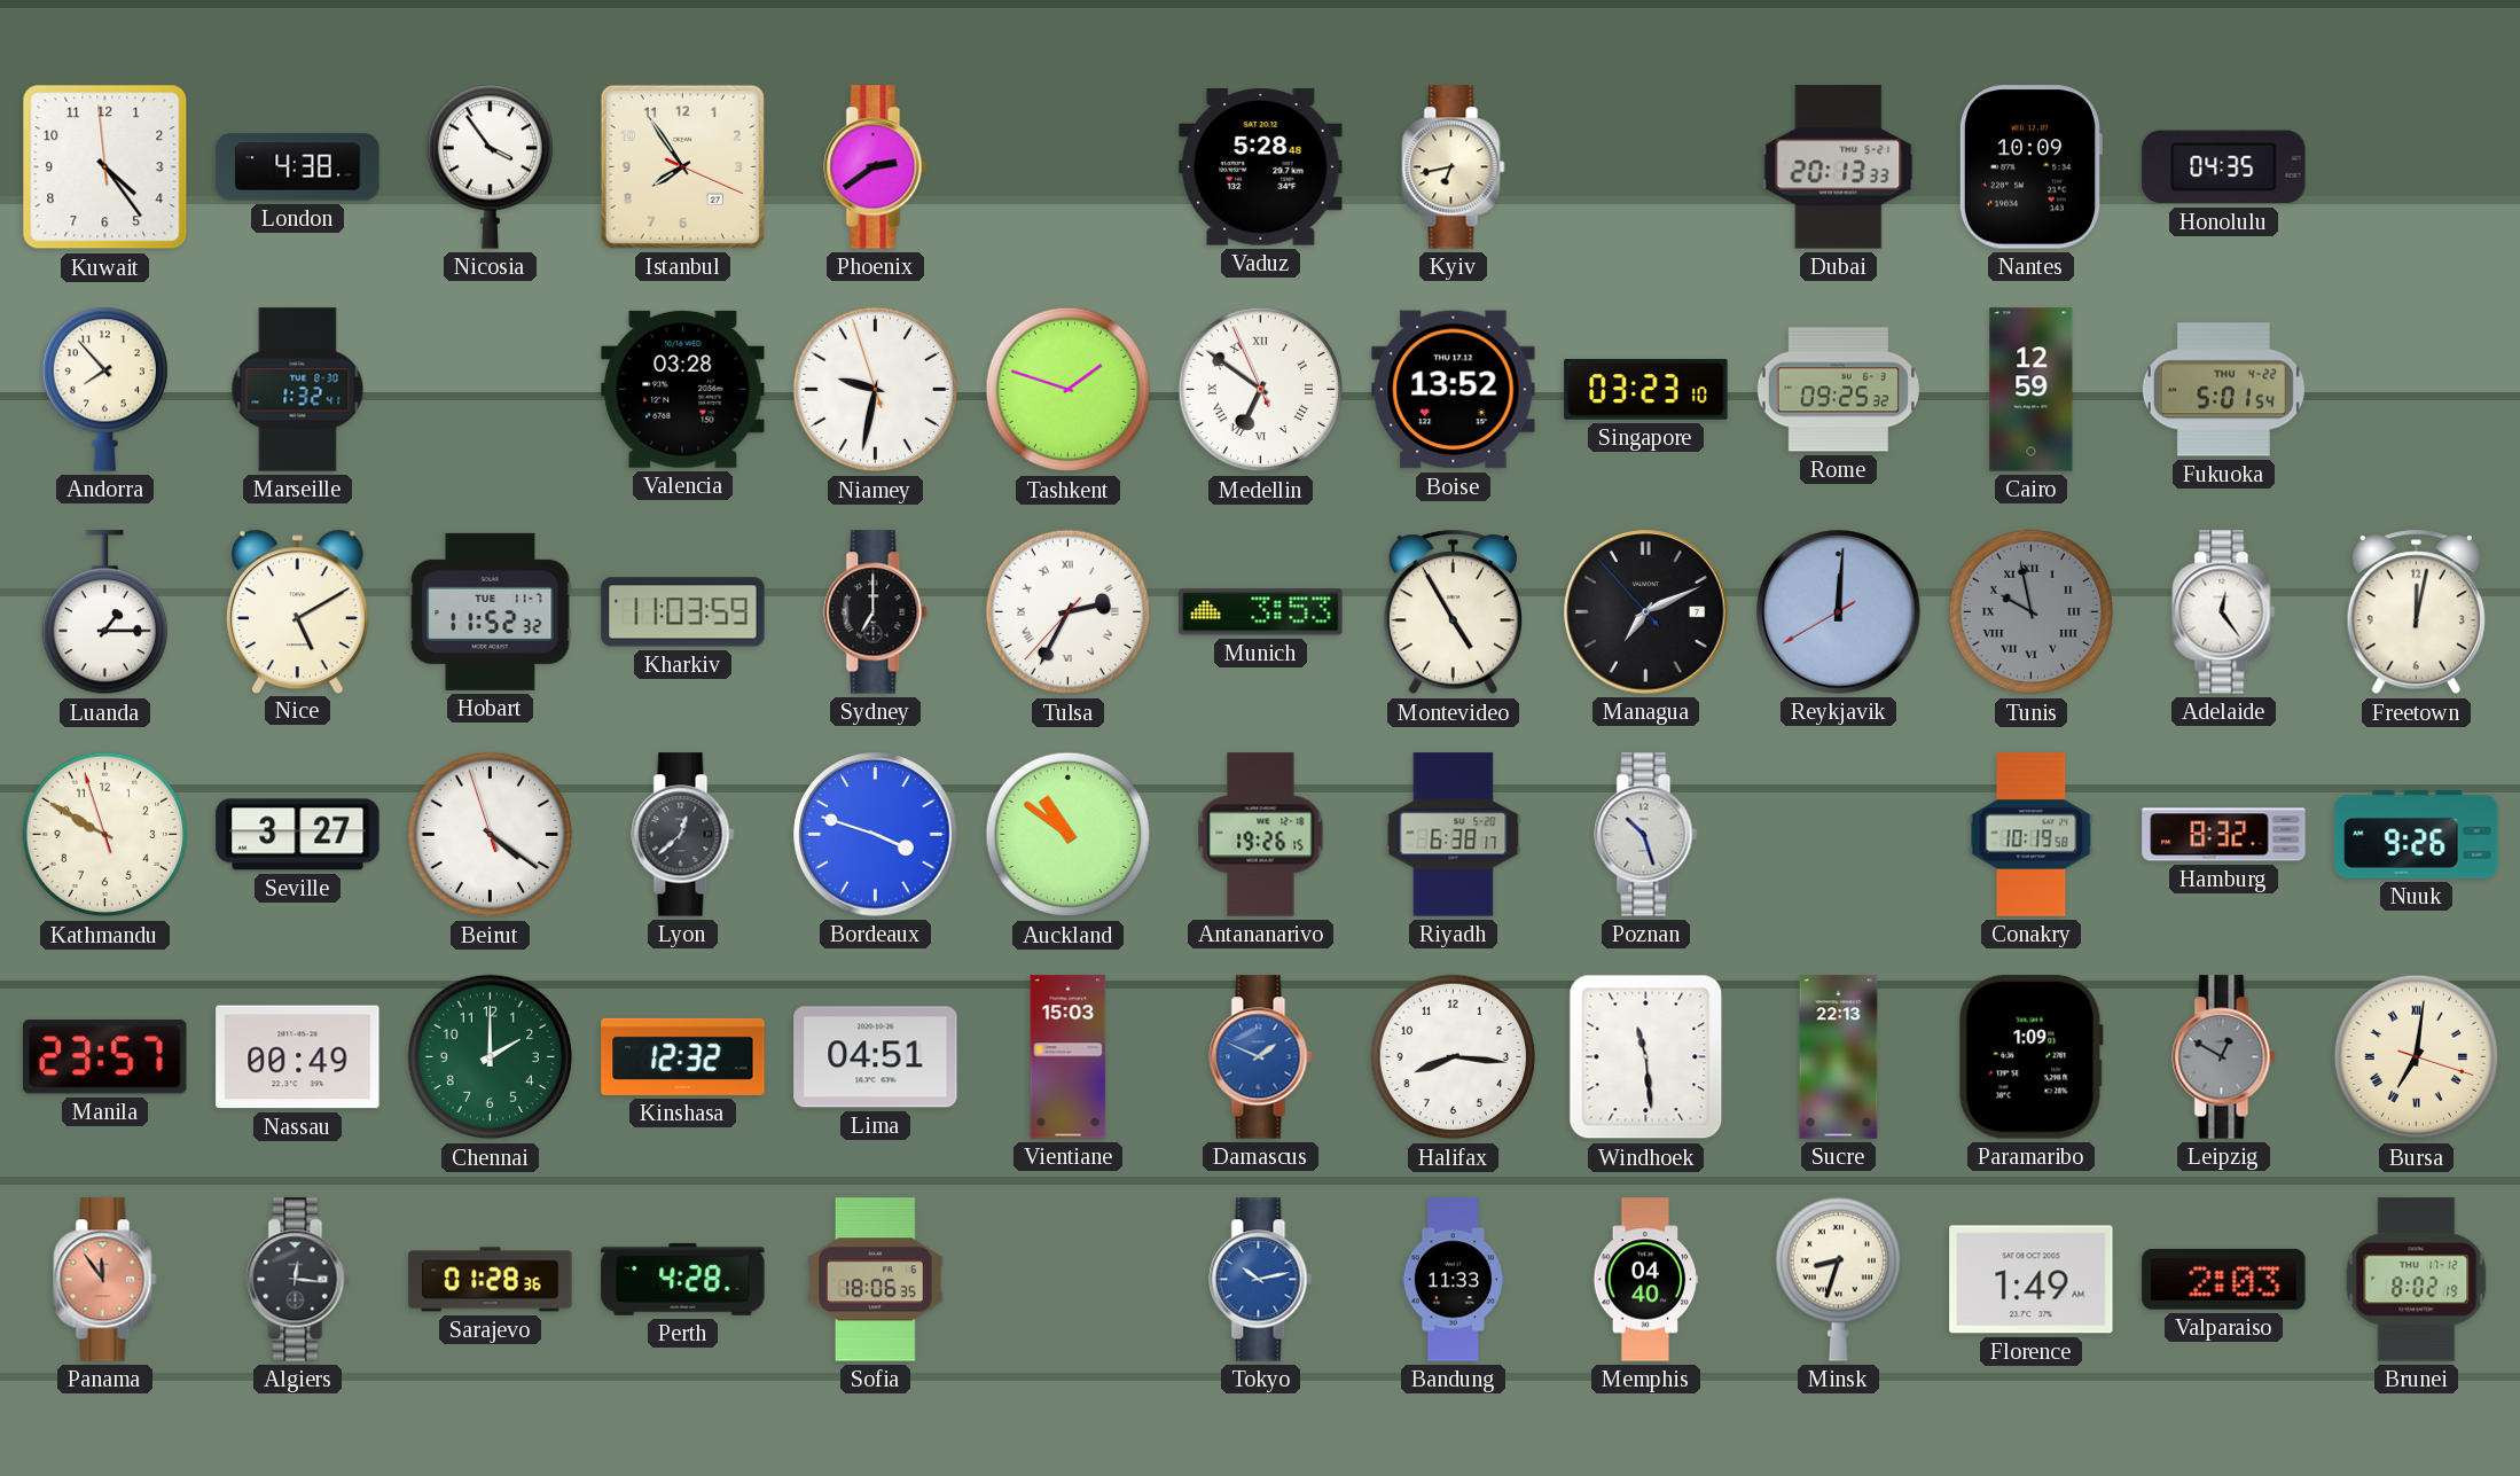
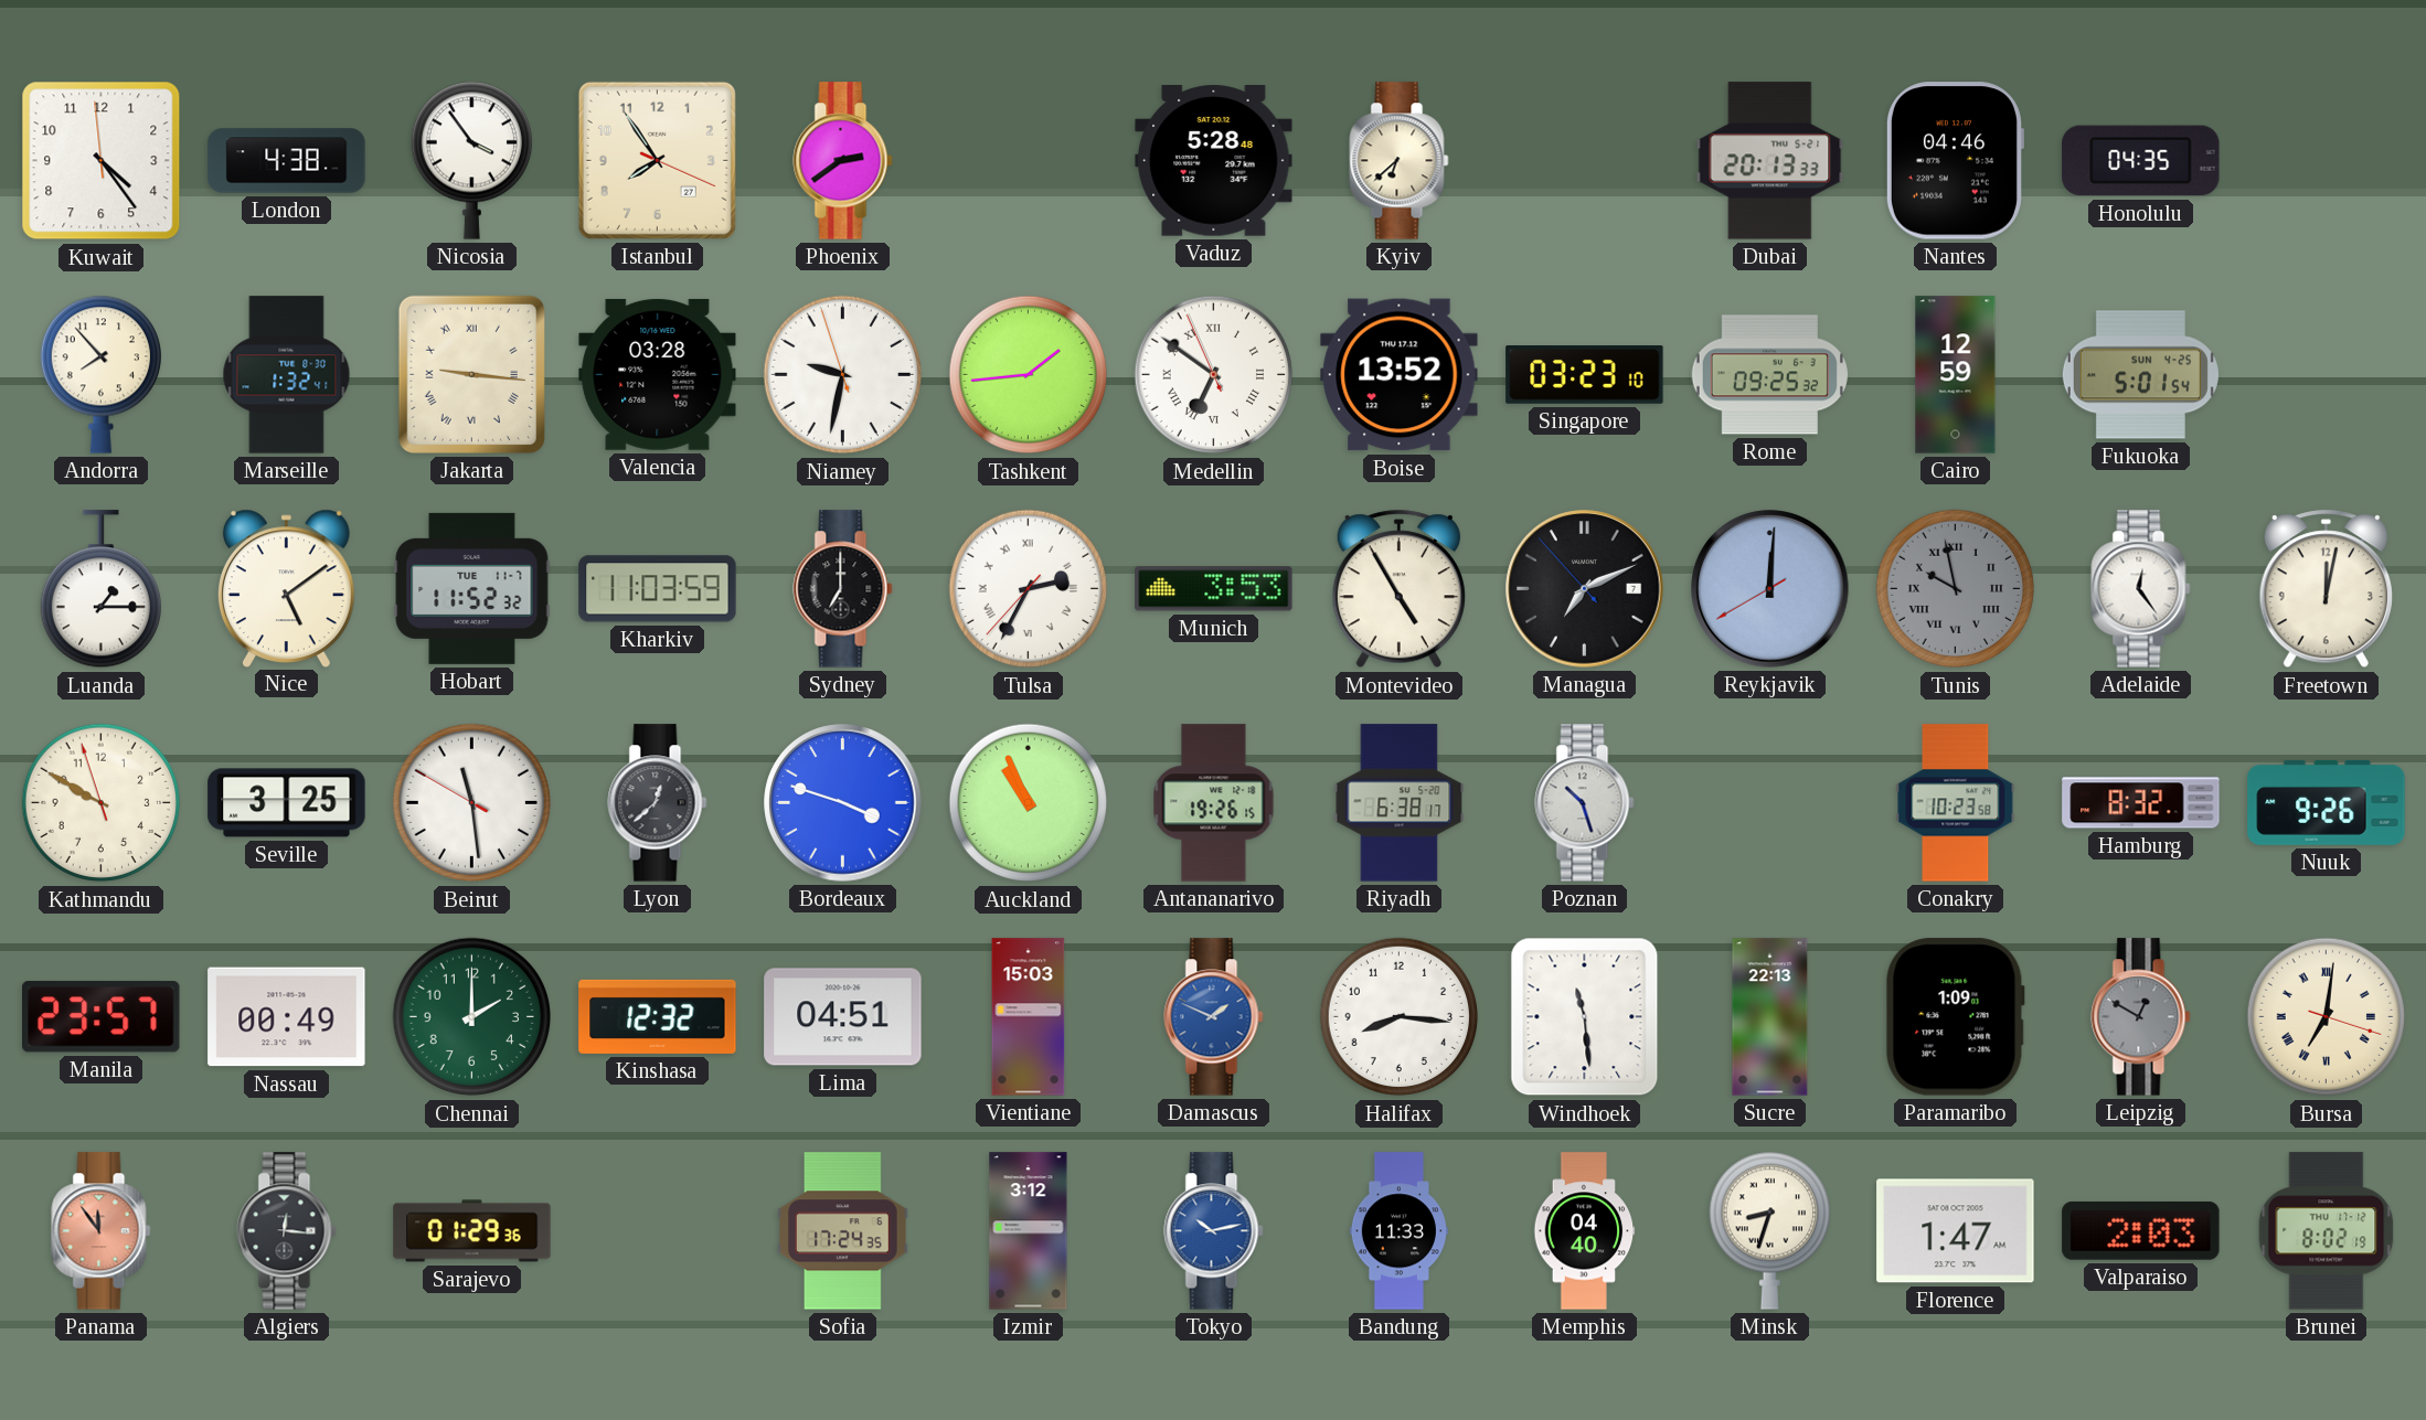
Kyiv: 6:43 -> 6:38
Nantes: 10:09 -> 04:46
Jakarta: none -> 9:16
Tashkent: 1:48 -> 1:44
Fukuoka date: THU 4-22 -> SUN 4-25
Nice: 5:10 -> 5:09
Seville: 3:27 -> 3:25
Beirut: 4:20 -> 11:28
Auckland: 10:51 -> 10:56
Conakry: 10:19 -> 10:23
Sarajevo: 01:28 -> 01:29
Perth: 4:28 -> none
Sofia: 18:06 -> 17:24
Izmir: none -> 3:12
Florence: 1:49 -> 1:47
